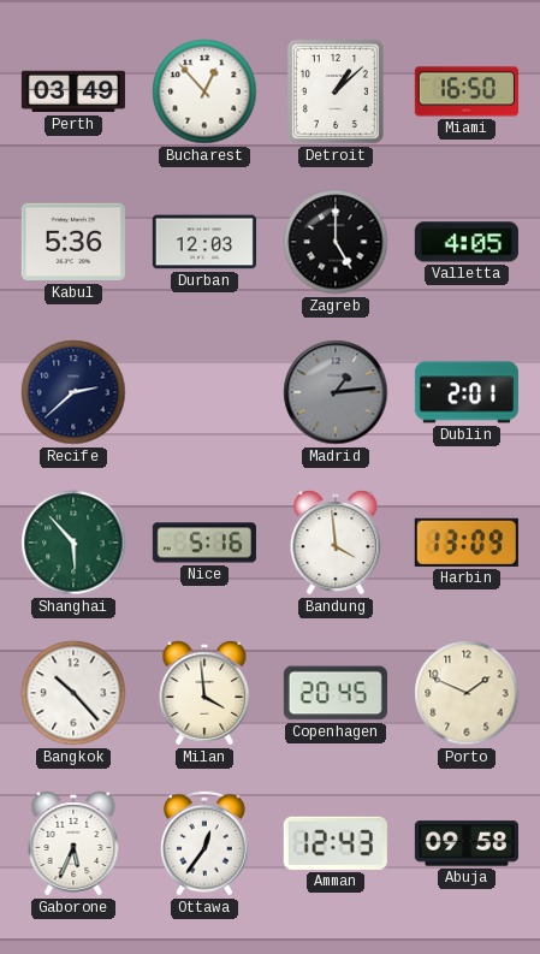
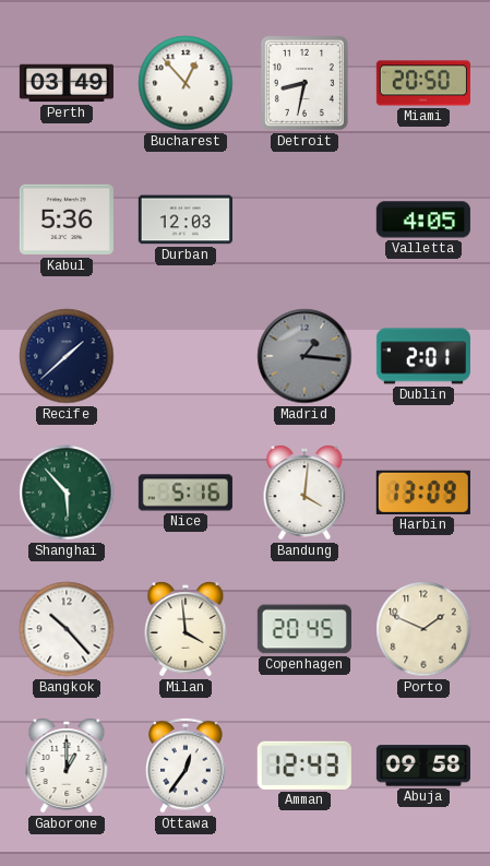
Detroit: 1:08 -> 8:32
Miami: 16:50 -> 20:50
Zagreb: 5:00 -> none
Recife: 2:38 -> 1:38
Madrid: 1:14 -> 1:16
Bandung: 3:59 -> 4:01
Gaborone: 5:34 -> 1:00
